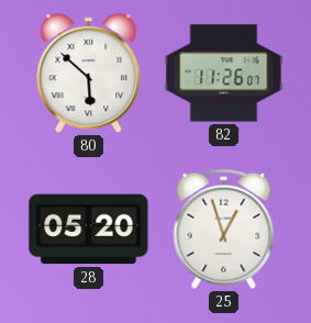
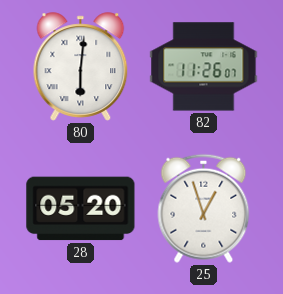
80: 5:52 -> 6:01
